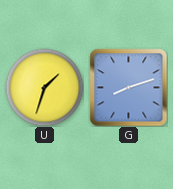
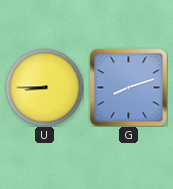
U: 1:33 -> 8:45
